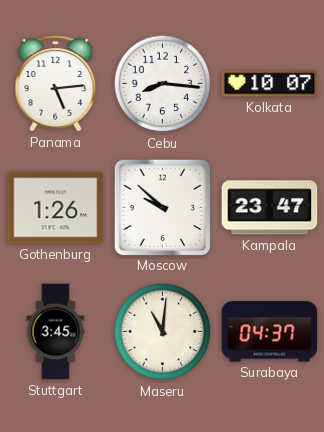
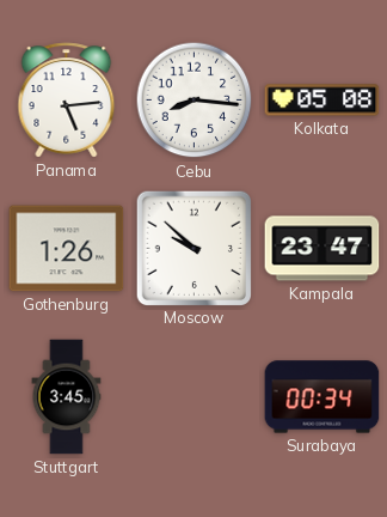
Kolkata: 10:07 -> 05:08
Maseru: 11:01 -> none
Surabaya: 04:37 -> 00:34
